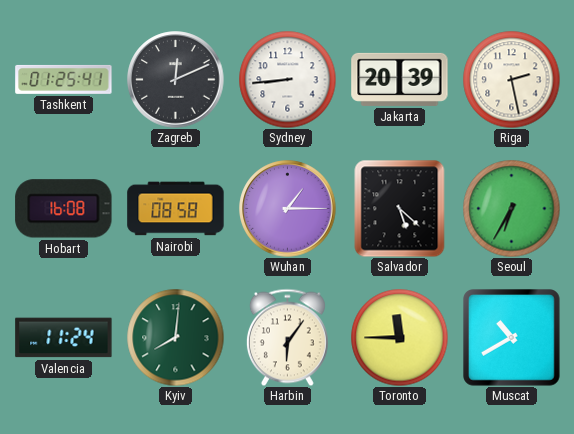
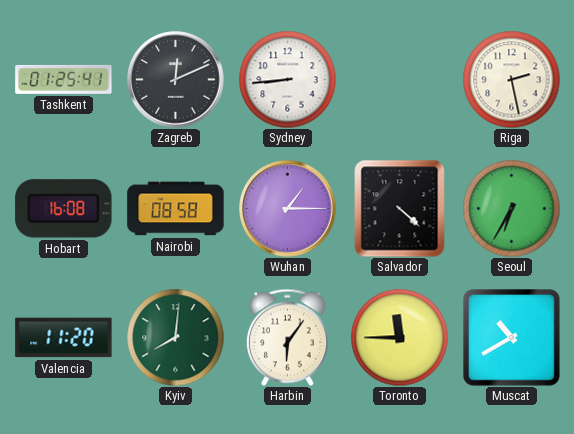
Jakarta: 20:39 -> none
Salvador: 5:22 -> 4:22
Valencia: 11:24 -> 11:20
